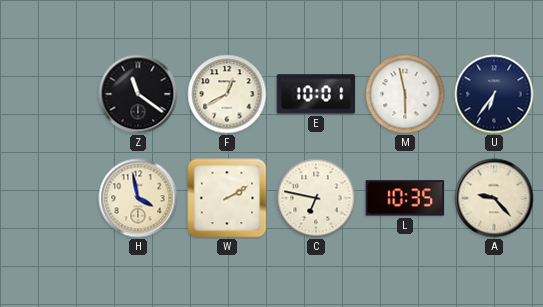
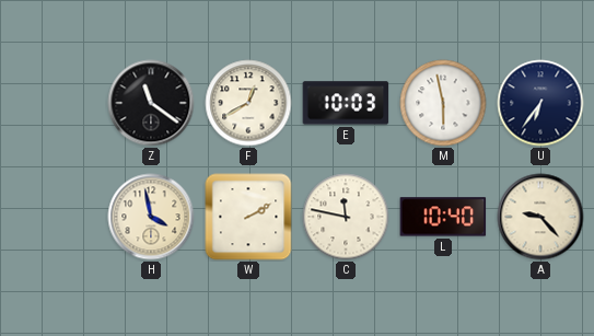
E: 10:01 -> 10:03
C: 6:47 -> 11:47
L: 10:35 -> 10:40
